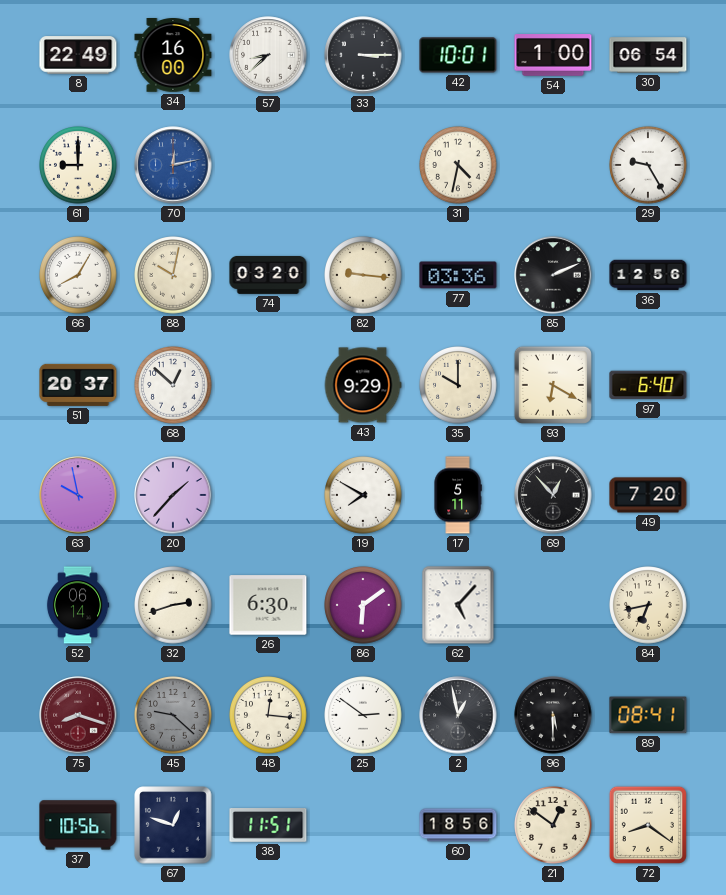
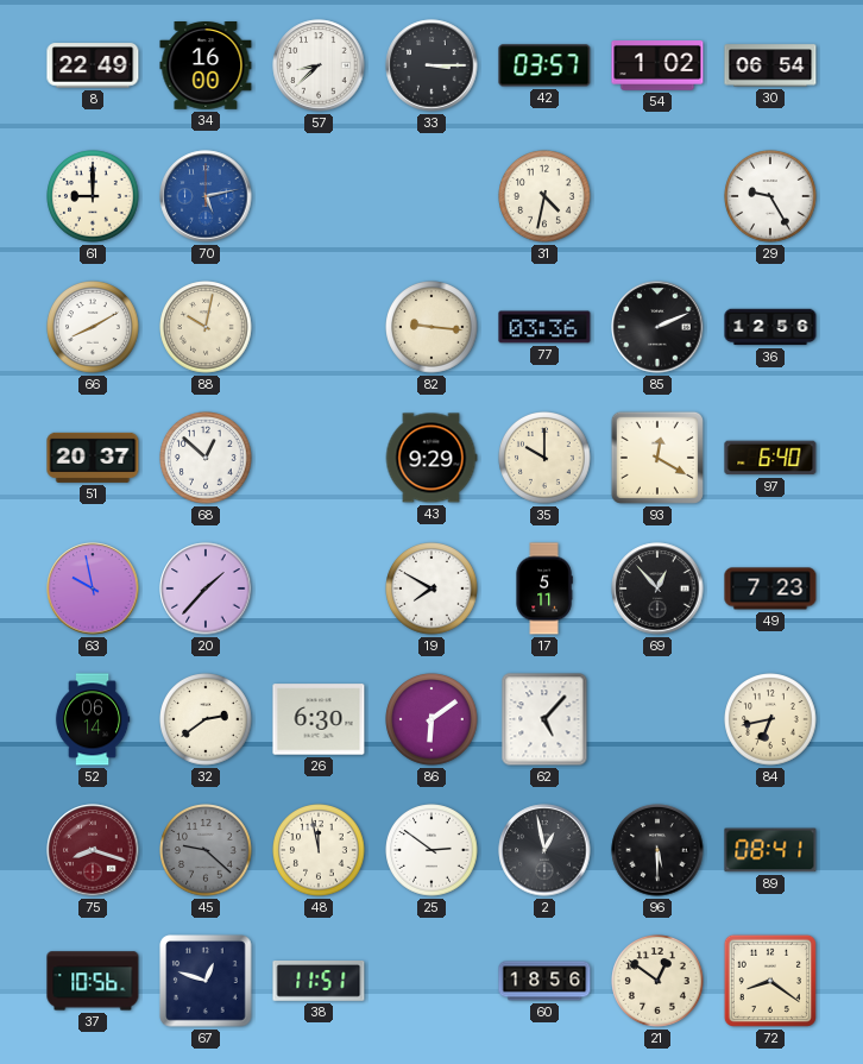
42: 10:01 -> 03:57
54: 1:00 -> 1:02
70: 12:13 -> 5:13
66: 8:05 -> 8:10
74: 03:20 -> none
93: 6:20 -> 12:20
49: 7:20 -> 7:23
32: 2:42 -> 2:39
48: 12:16 -> 11:58
